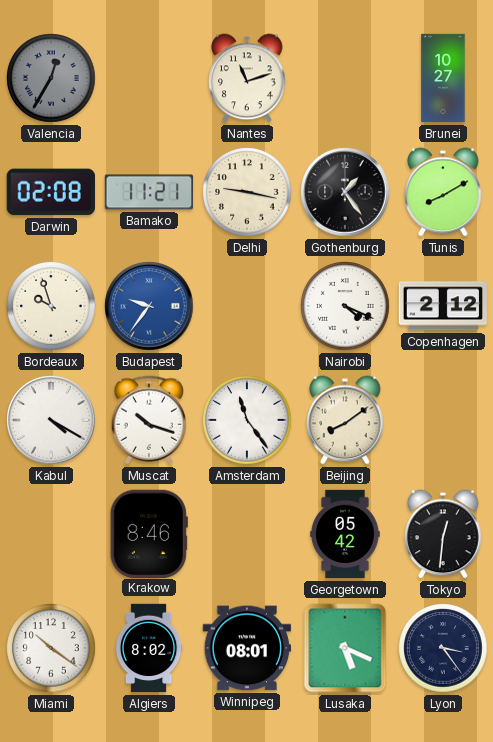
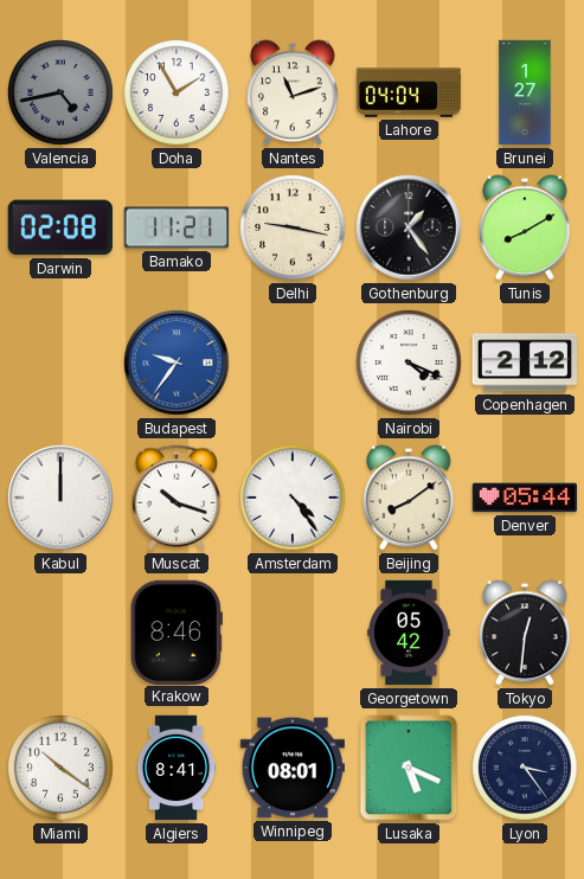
Valencia: 12:35 -> 4:43
Doha: none -> 1:55
Lahore: none -> 04:04
Brunei: 10:27 -> 1:27
Bordeaux: 9:57 -> none
Kabul: 4:20 -> 12:00
Amsterdam: 11:24 -> 4:24
Denver: none -> 05:44
Algiers: 8:02 -> 8:41
